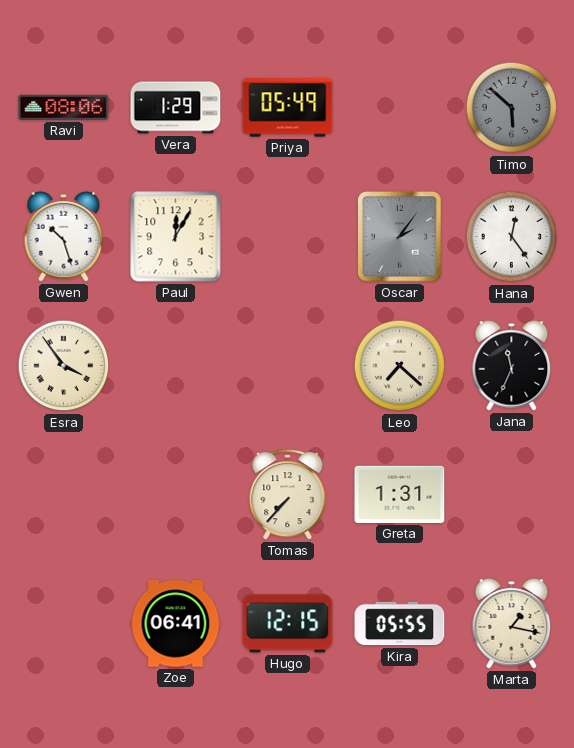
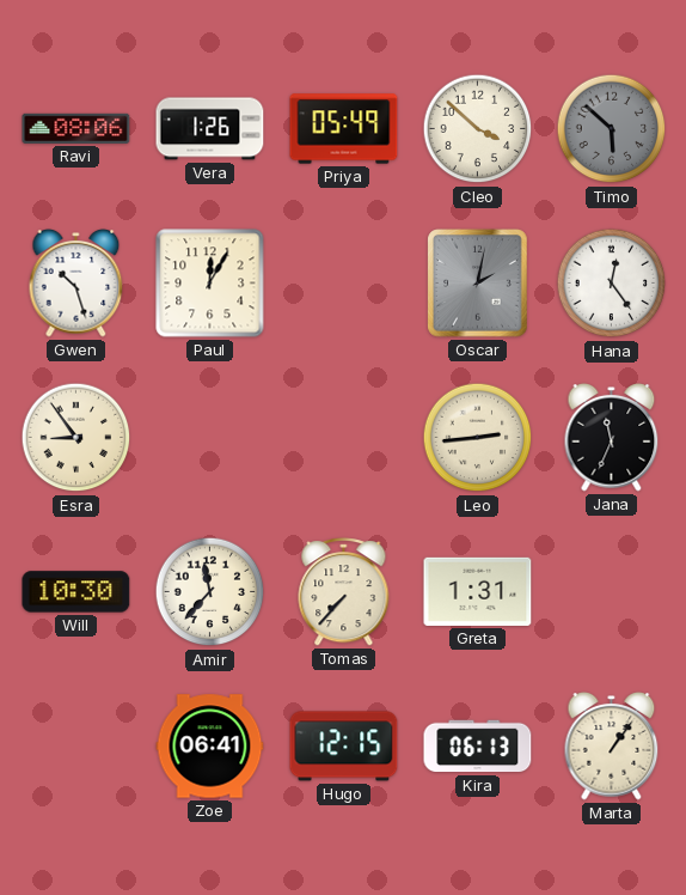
Vera: 1:29 -> 1:26
Cleo: none -> 3:52
Oscar: 2:06 -> 2:02
Esra: 3:54 -> 8:54
Leo: 7:22 -> 2:44
Will: none -> 10:30
Amir: none -> 11:37
Kira: 05:55 -> 06:13
Marta: 1:17 -> 1:06
